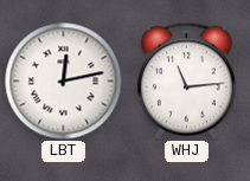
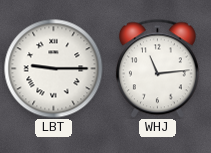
LBT: 12:13 -> 9:15
